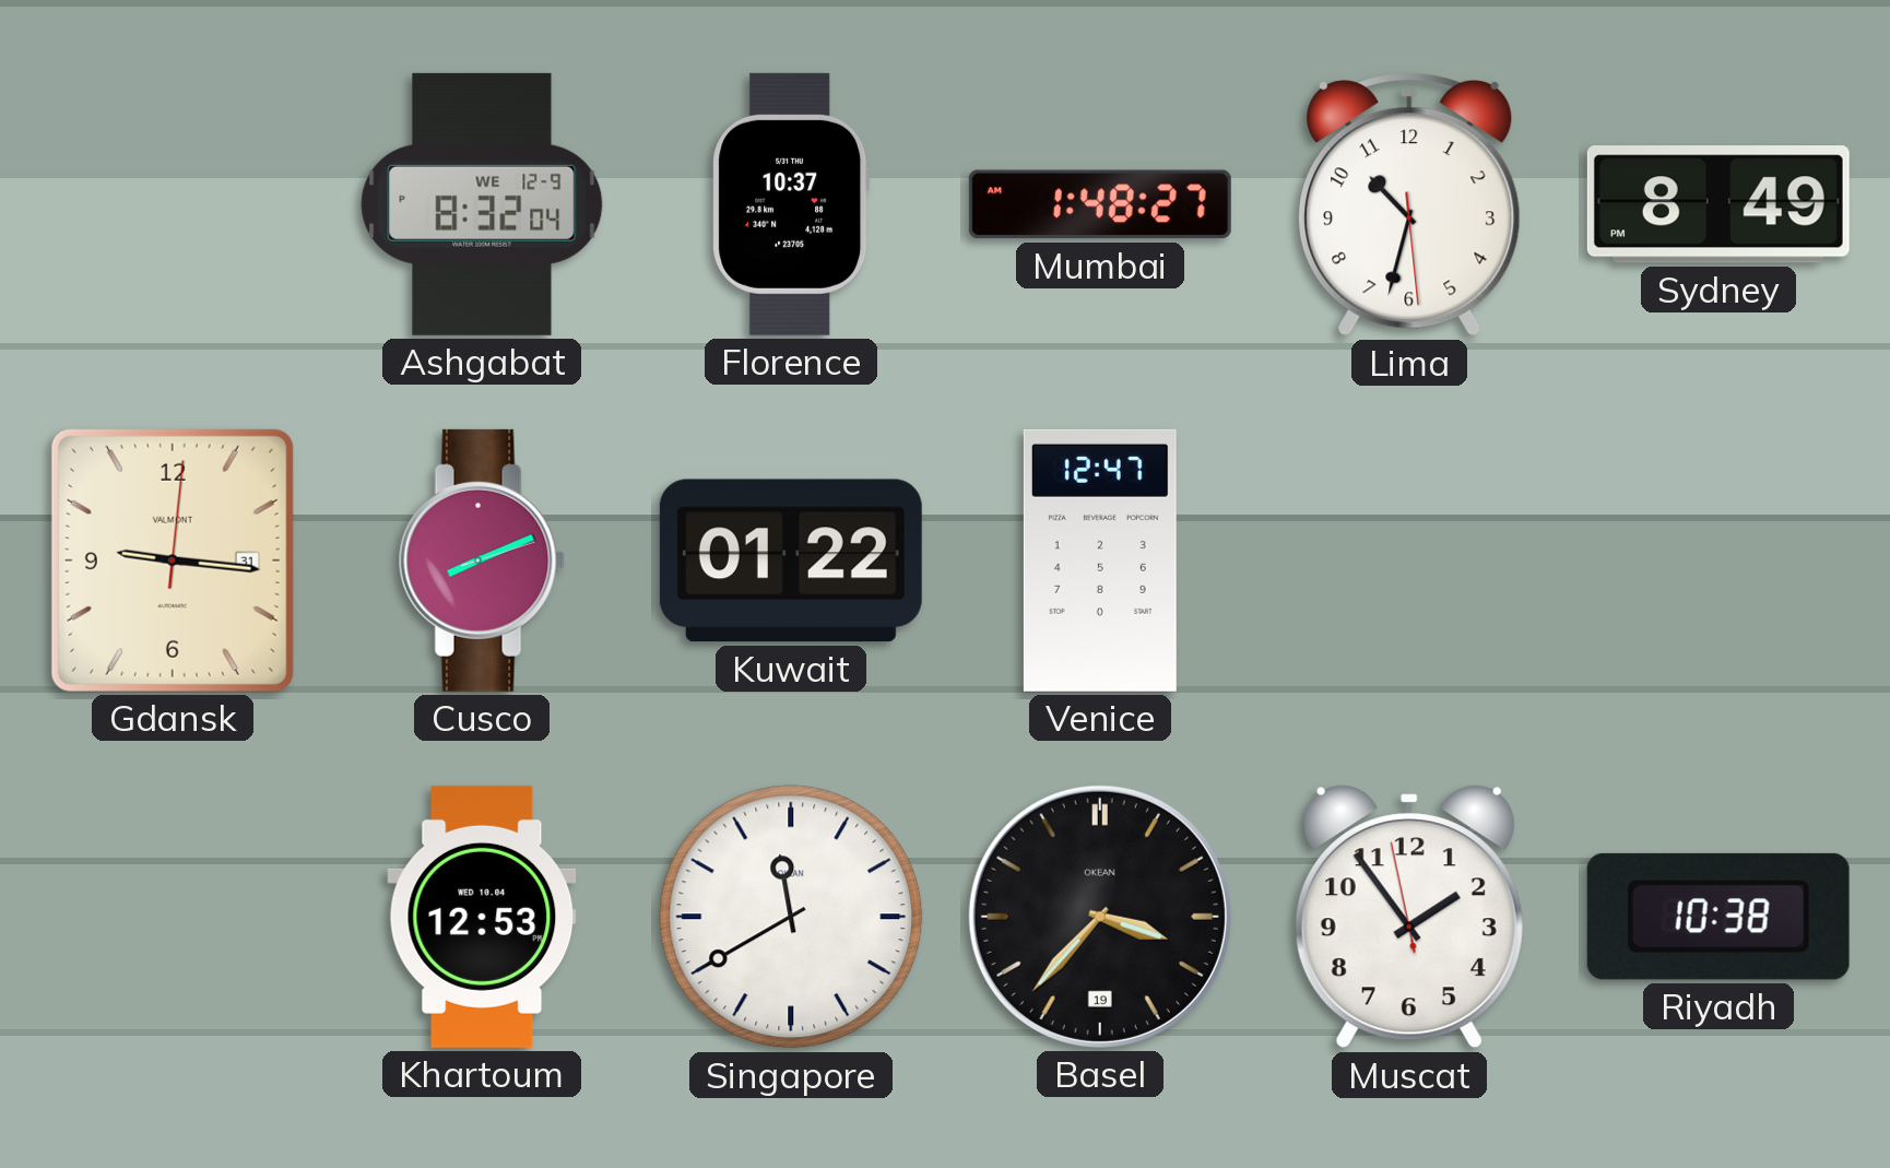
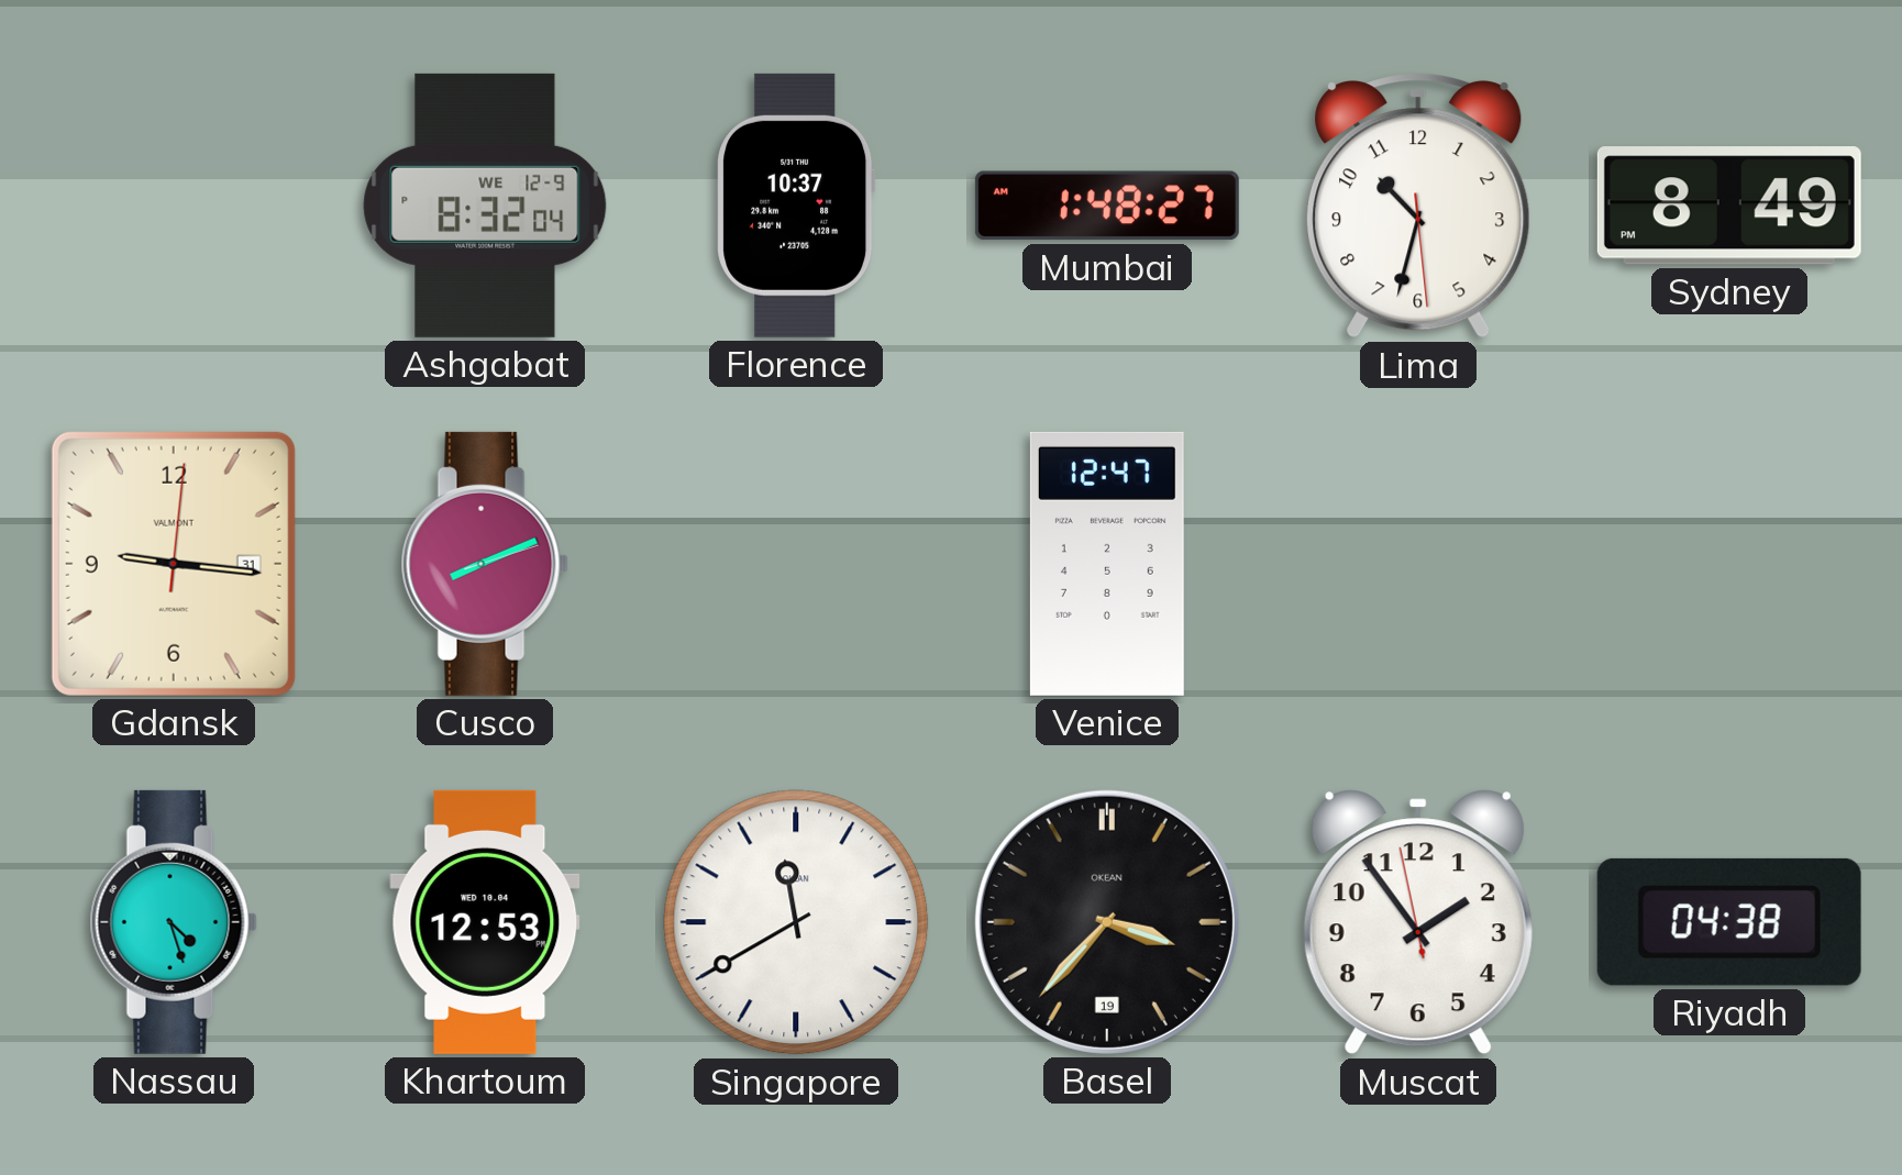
Kuwait: 01:22 -> none
Nassau: none -> 4:27
Riyadh: 10:38 -> 04:38
